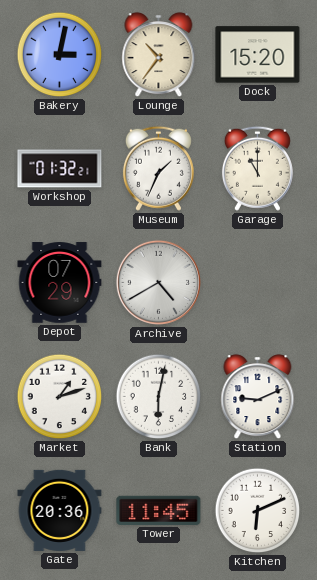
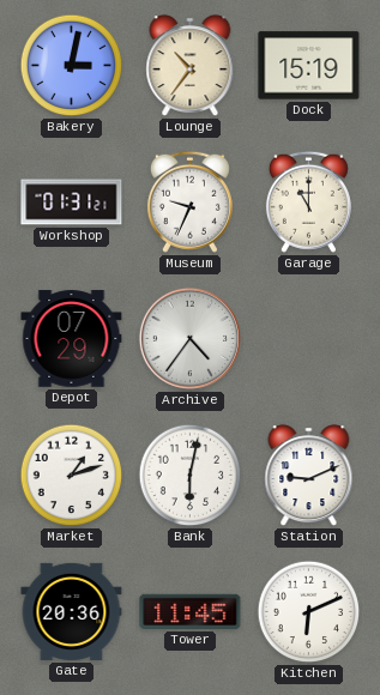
Dock: 15:20 -> 15:19
Workshop: 01:32 -> 01:31
Museum: 1:34 -> 9:34
Archive: 4:40 -> 4:36
